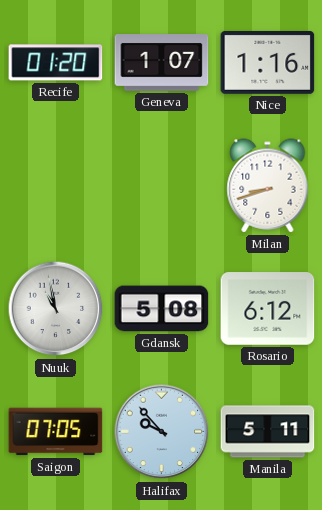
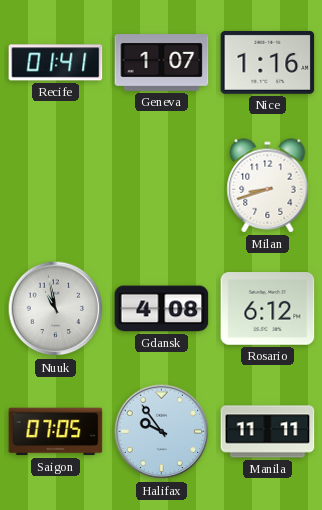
Recife: 01:20 -> 01:41
Gdansk: 5:08 -> 4:08
Halifax: 9:53 -> 9:54
Manila: 5:11 -> 11:11
